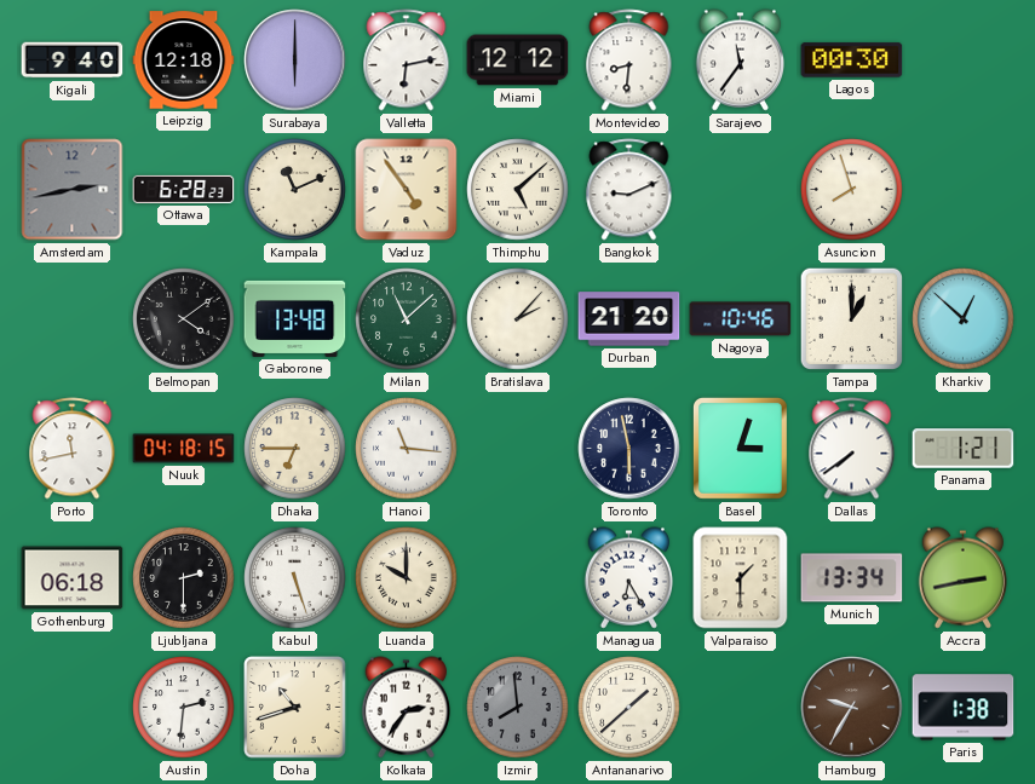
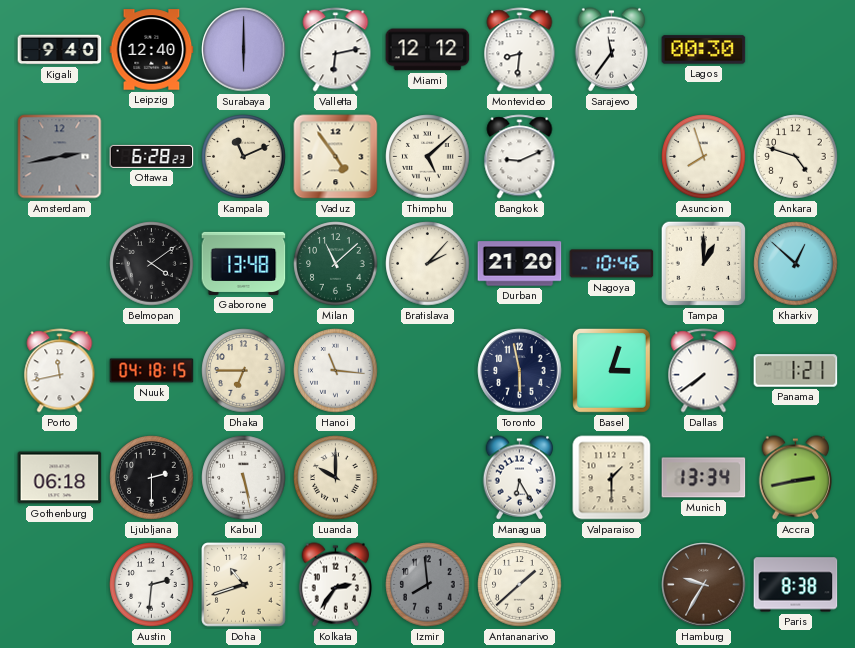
Leipzig: 12:18 -> 12:40
Ankara: none -> 4:48
Kabul: 5:27 -> 5:28
Paris: 1:38 -> 8:38
